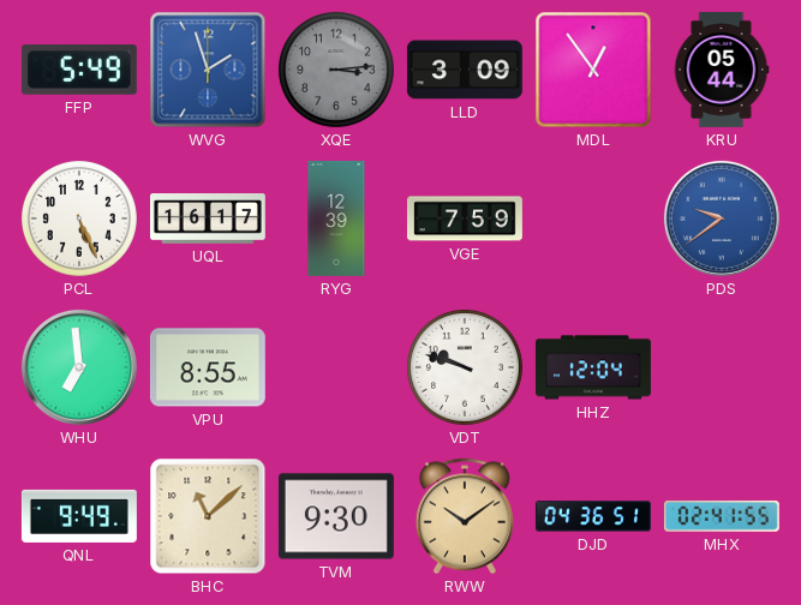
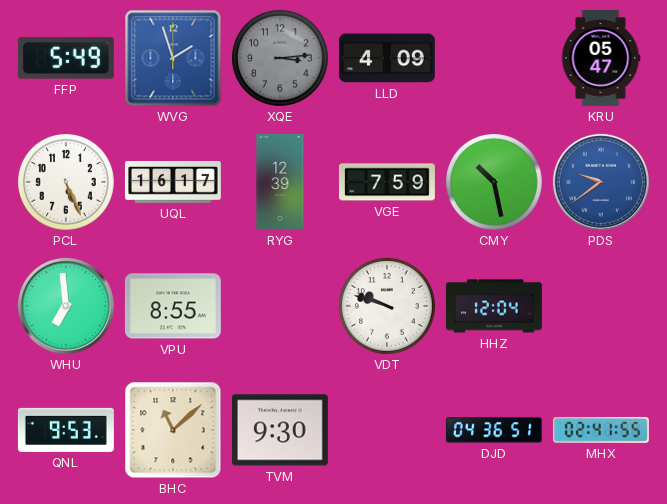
LLD: 3:09 -> 4:09
MDL: 12:54 -> none
KRU: 05:44 -> 05:47
CMY: none -> 10:28
QNL: 9:49 -> 9:53
RWW: 10:09 -> none
